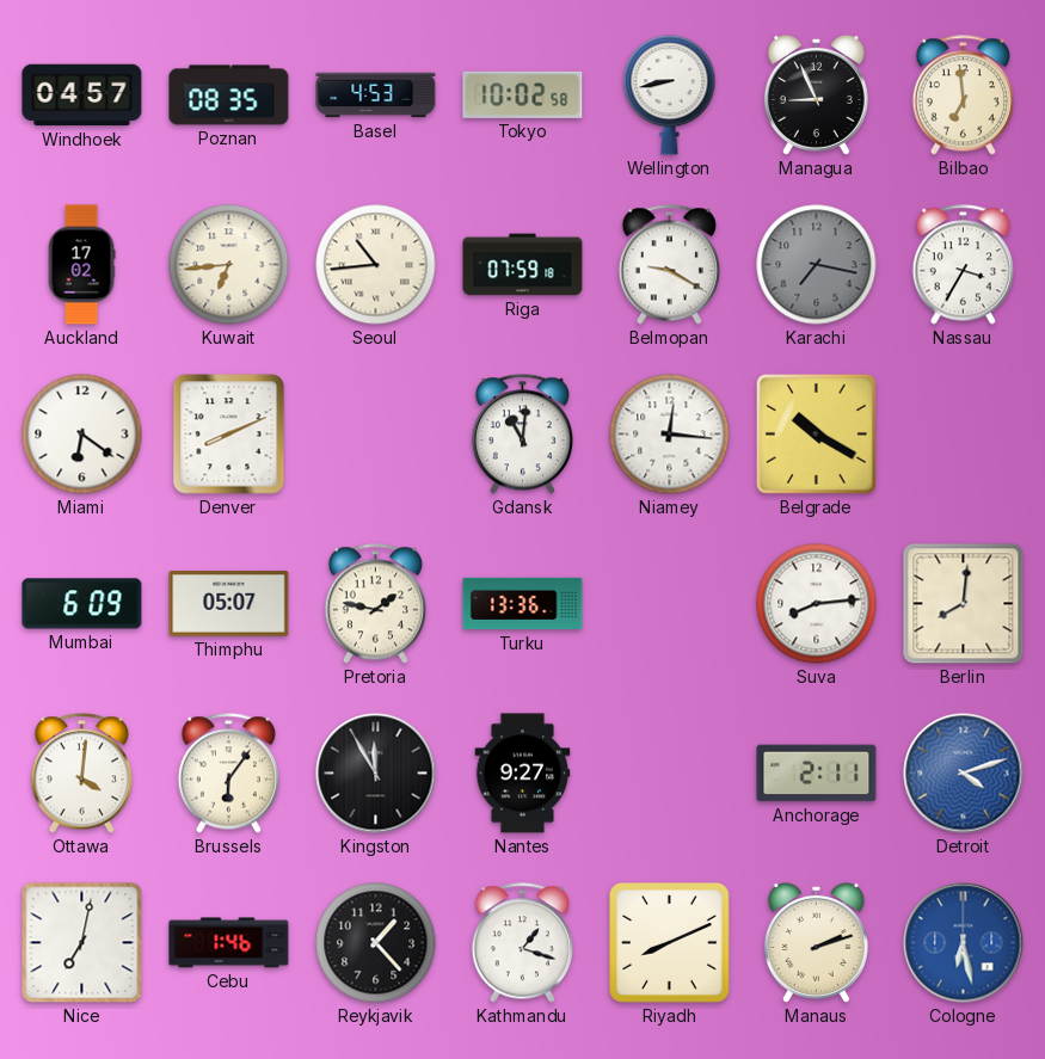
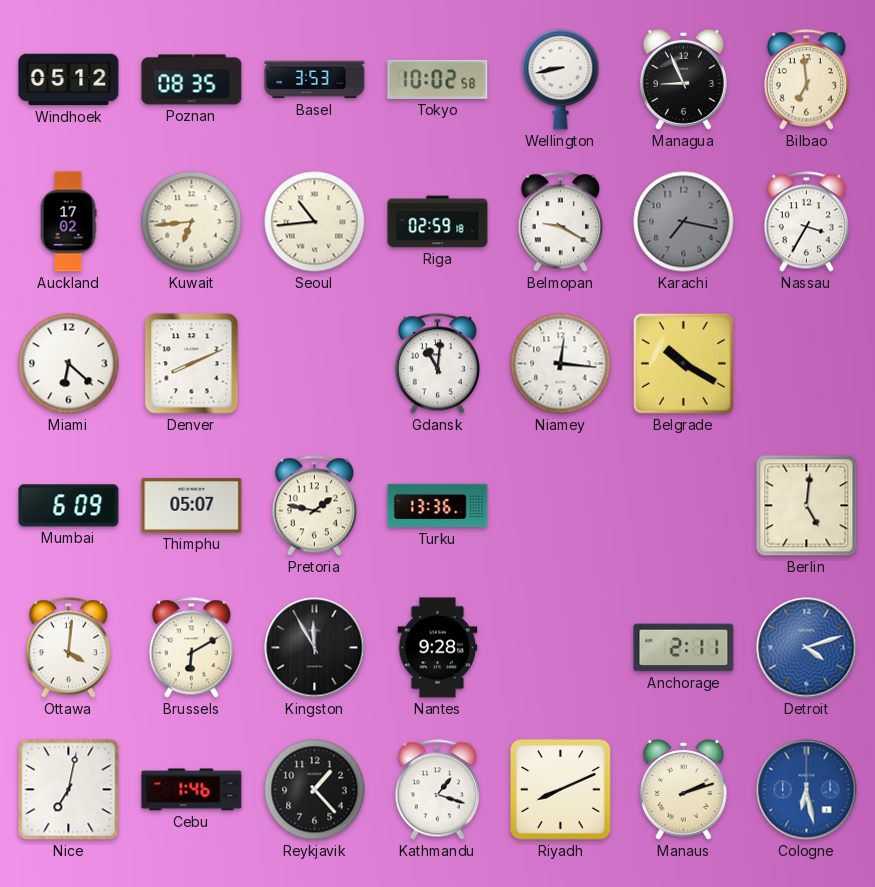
Windhoek: 04:57 -> 05:12
Basel: 4:53 -> 3:53
Riga: 07:59 -> 02:59
Miami: 6:21 -> 6:22
Suva: 8:14 -> none
Berlin: 8:01 -> 5:01
Brussels: 6:06 -> 6:10
Nantes: 9:27 -> 9:28
